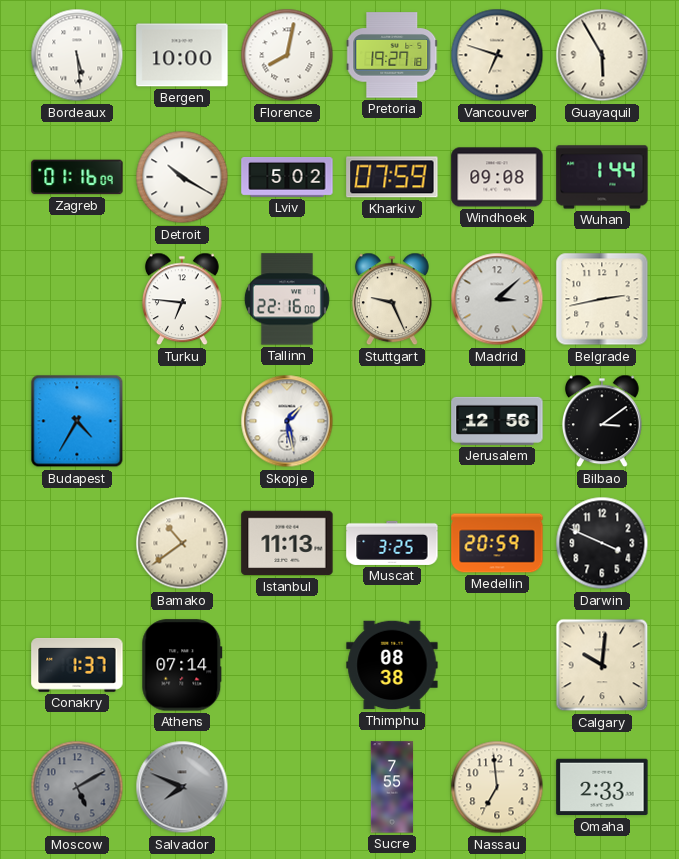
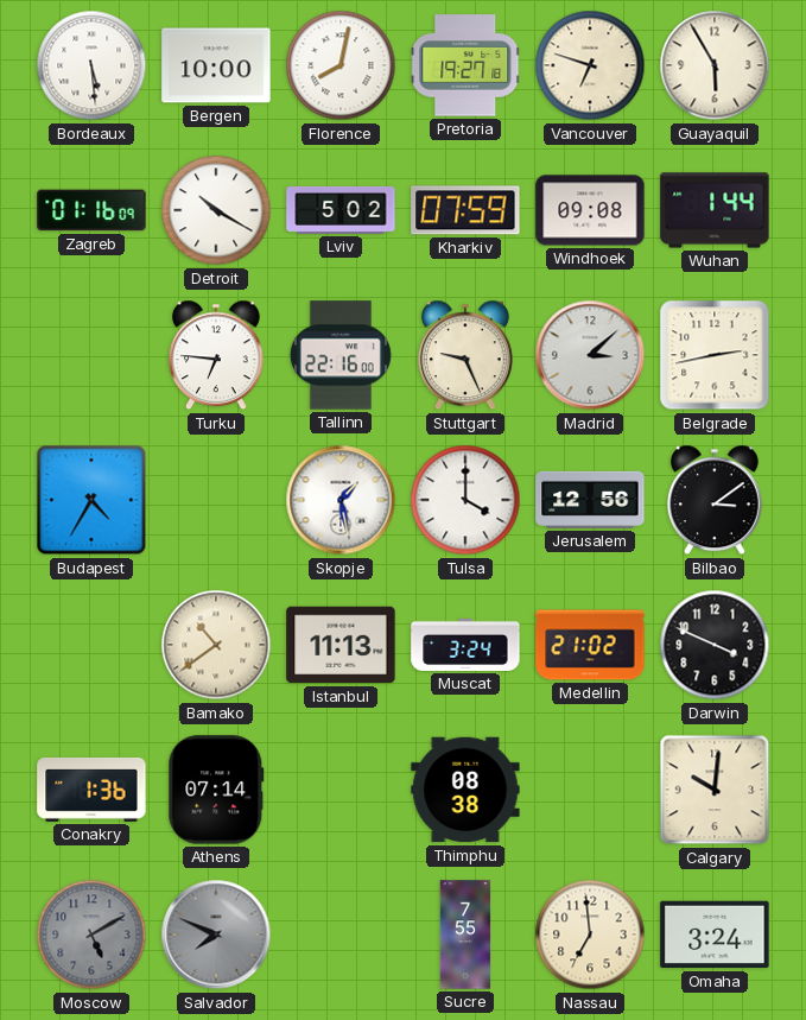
Tulsa: none -> 4:00
Muscat: 3:25 -> 3:24
Medellin: 20:59 -> 21:02
Conakry: 1:37 -> 1:36
Omaha: 2:33 -> 3:24
